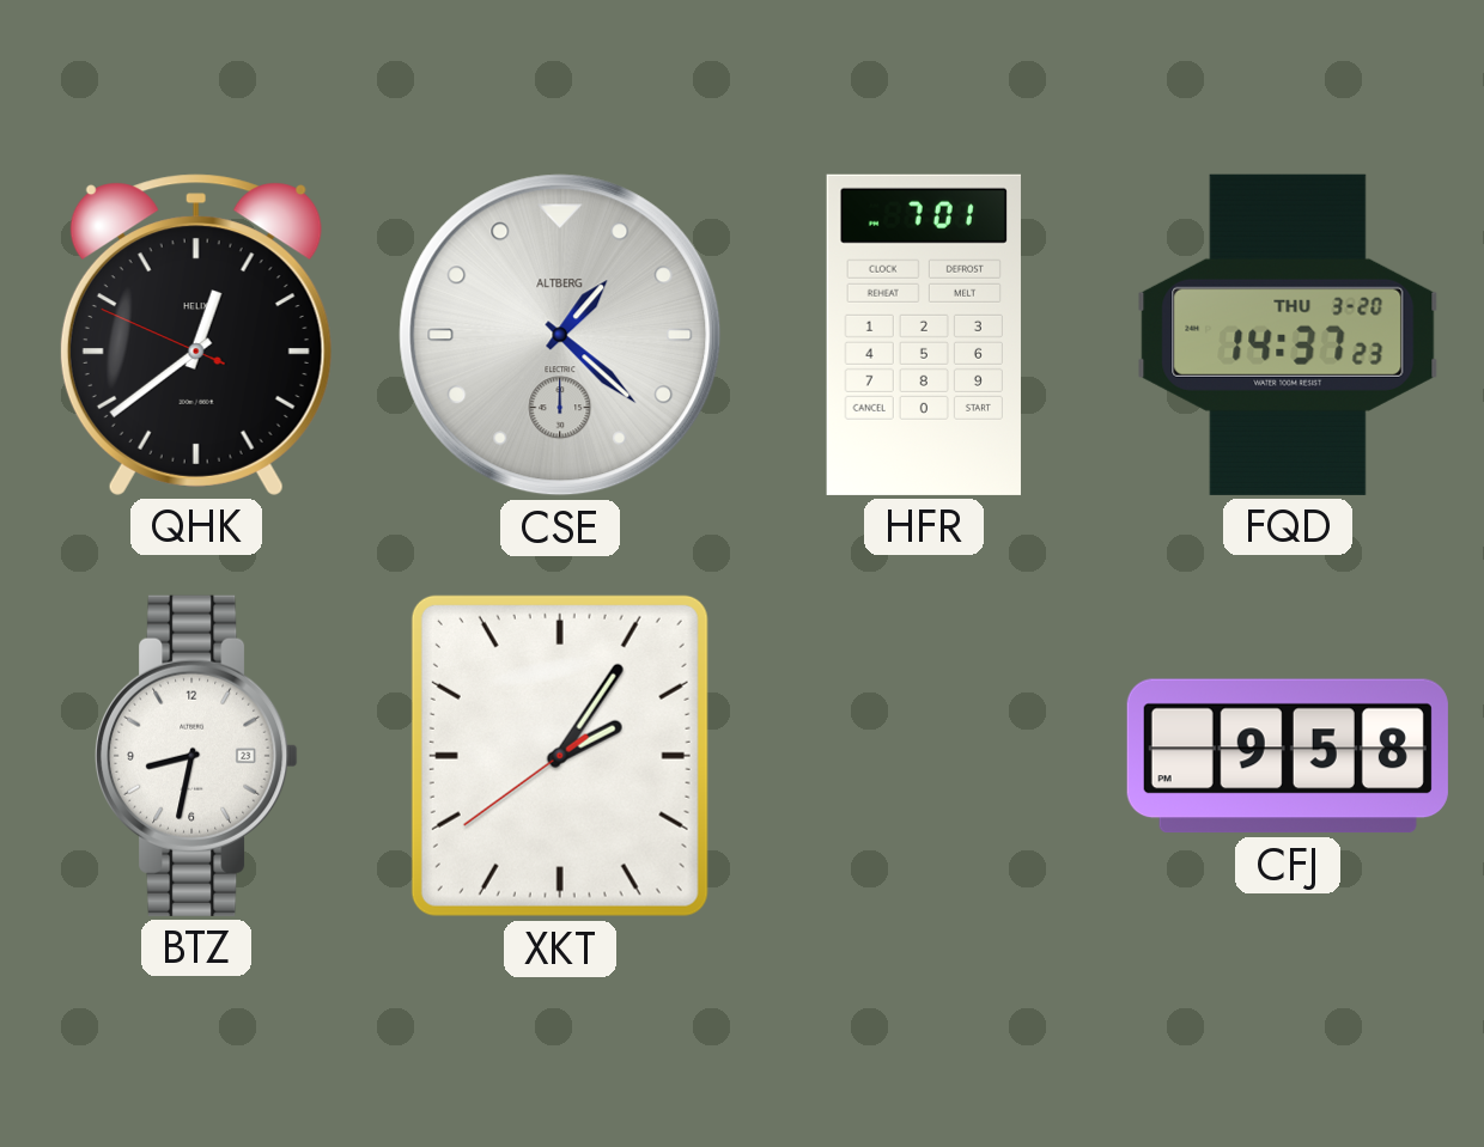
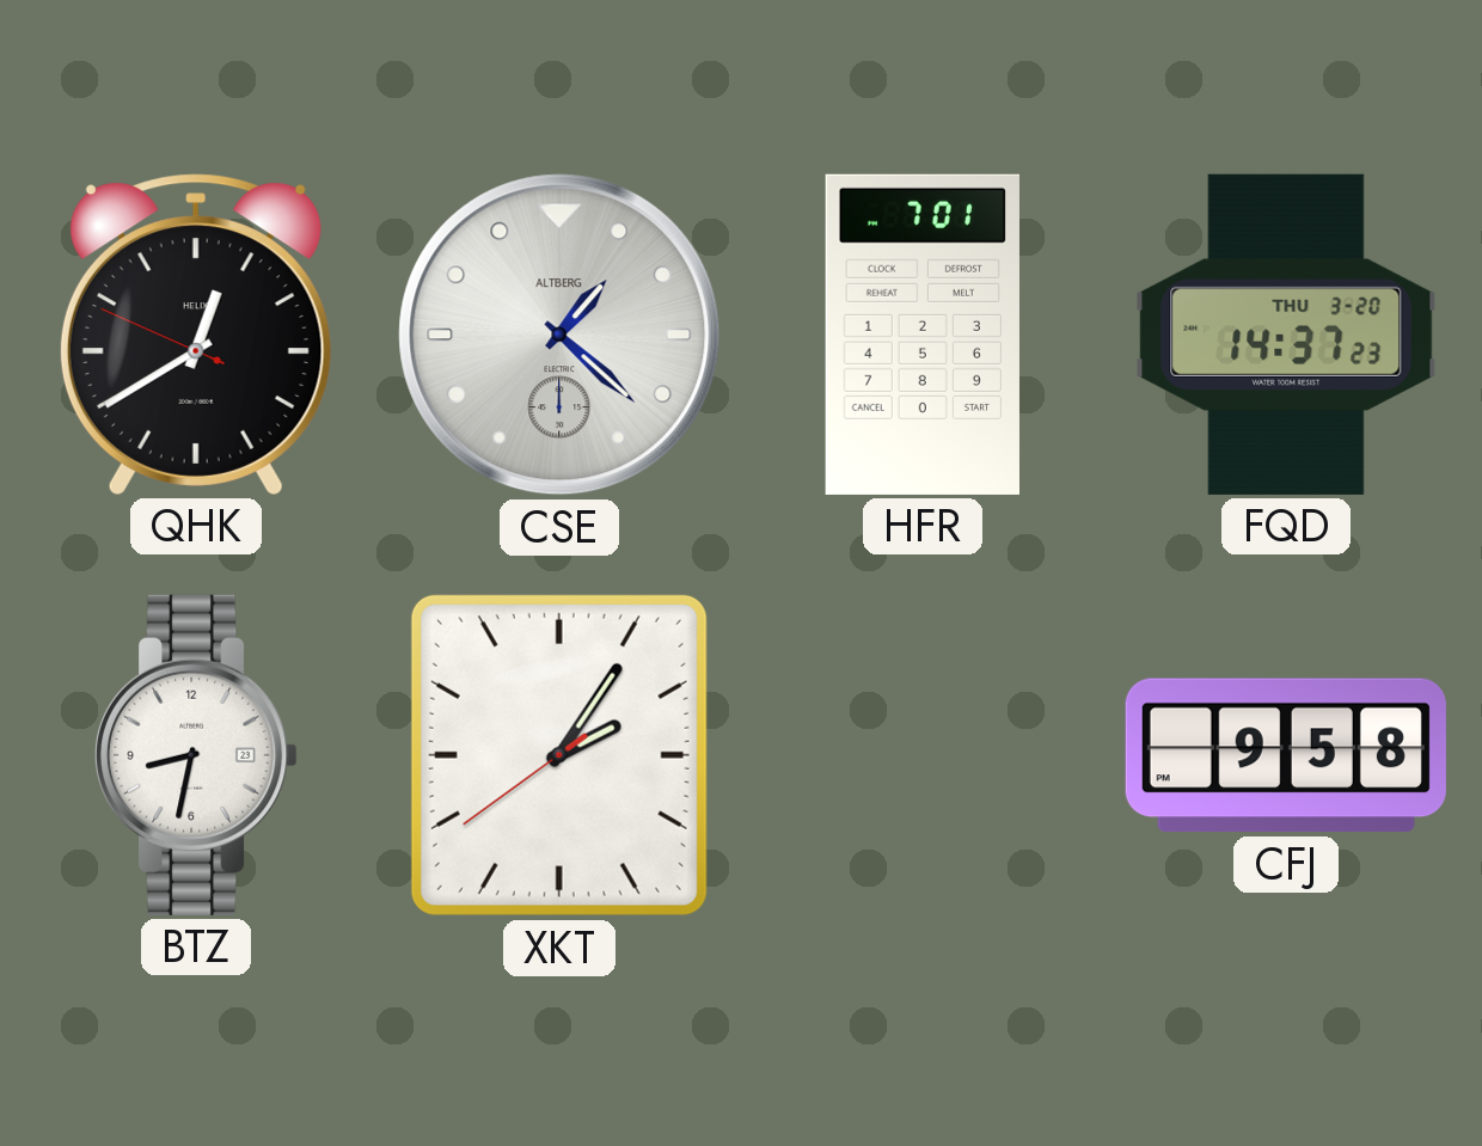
QHK: 12:38 -> 12:39
